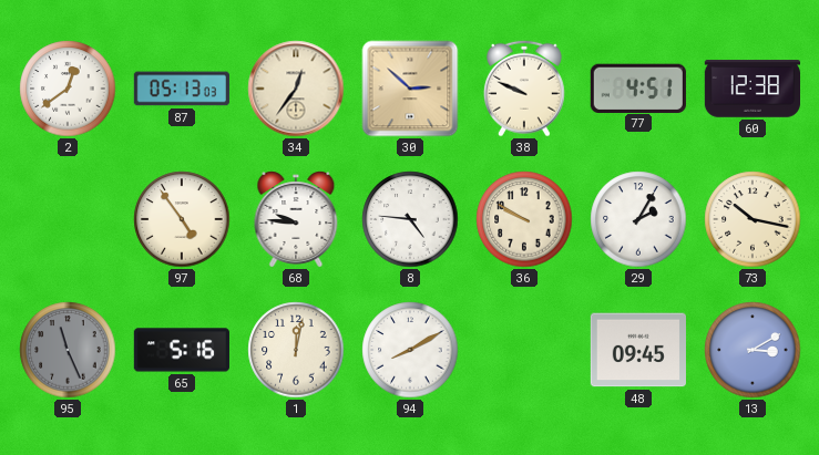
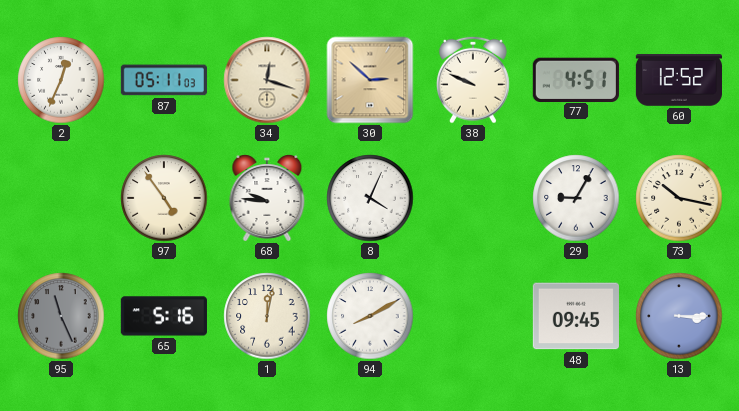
2: 12:39 -> 12:34
87: 05:13 -> 05:11
34: 12:36 -> 12:18
60: 12:38 -> 12:52
8: 4:46 -> 4:04
36: 9:50 -> none
29: 2:05 -> 9:05
13: 3:10 -> 3:15
